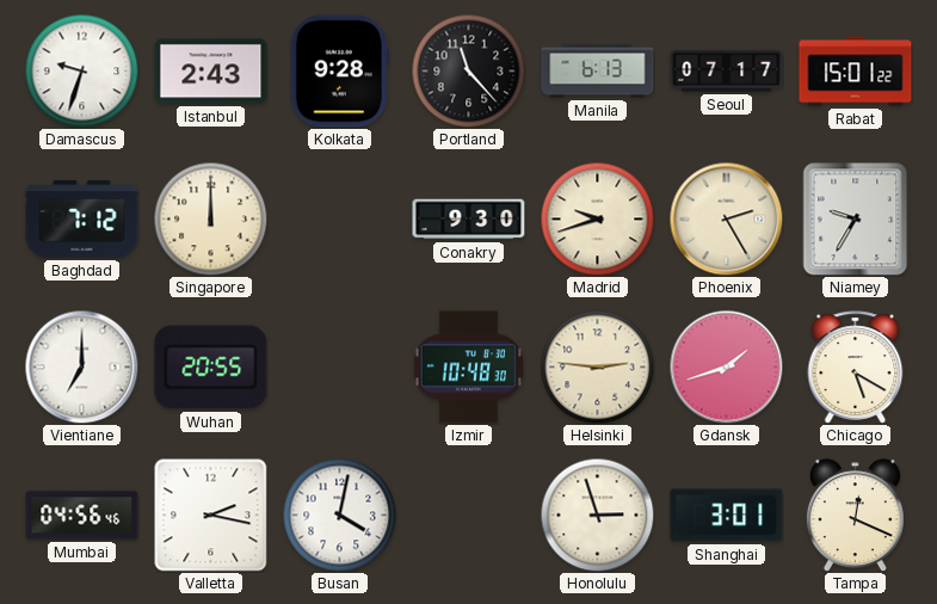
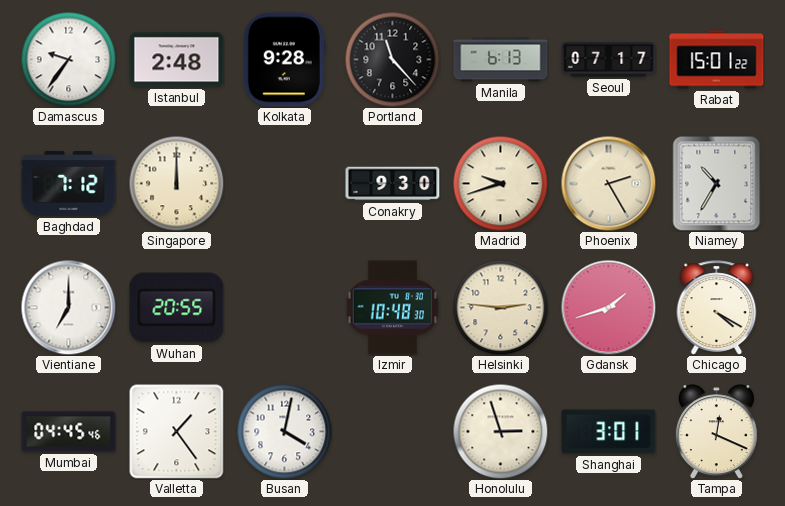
Damascus: 9:33 -> 9:36
Istanbul: 2:43 -> 2:48
Niamey: 9:35 -> 10:35
Chicago: 5:20 -> 4:20
Mumbai: 04:56 -> 04:45
Valletta: 2:17 -> 1:24
